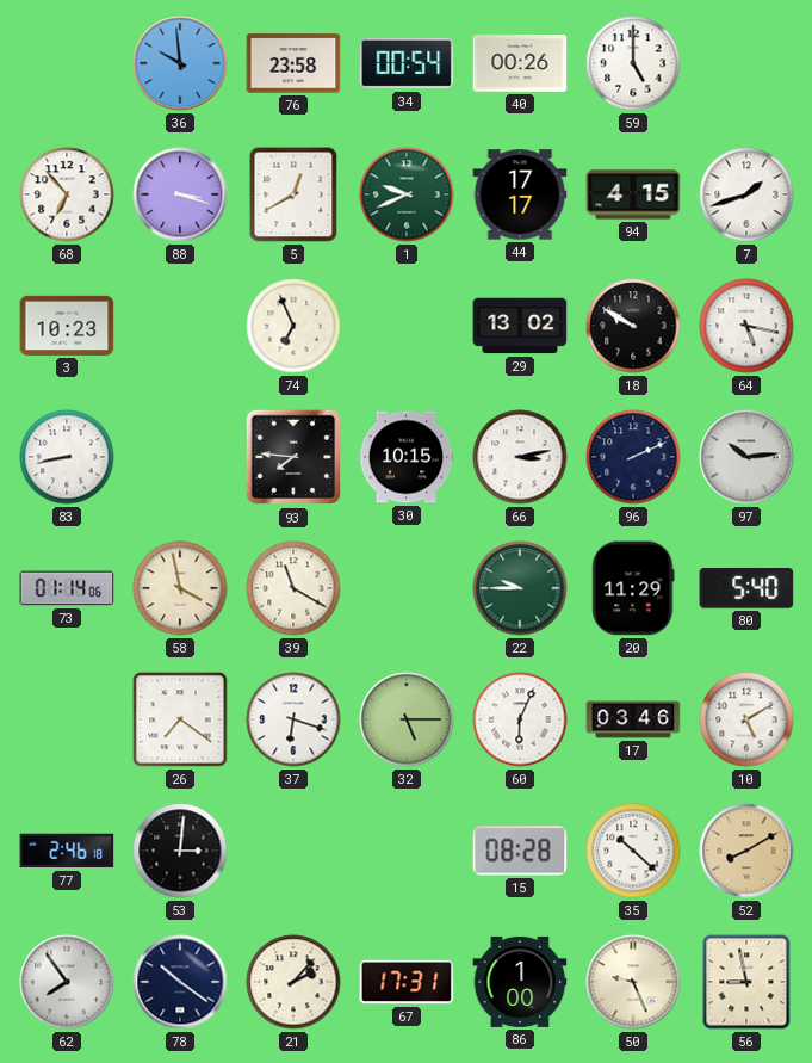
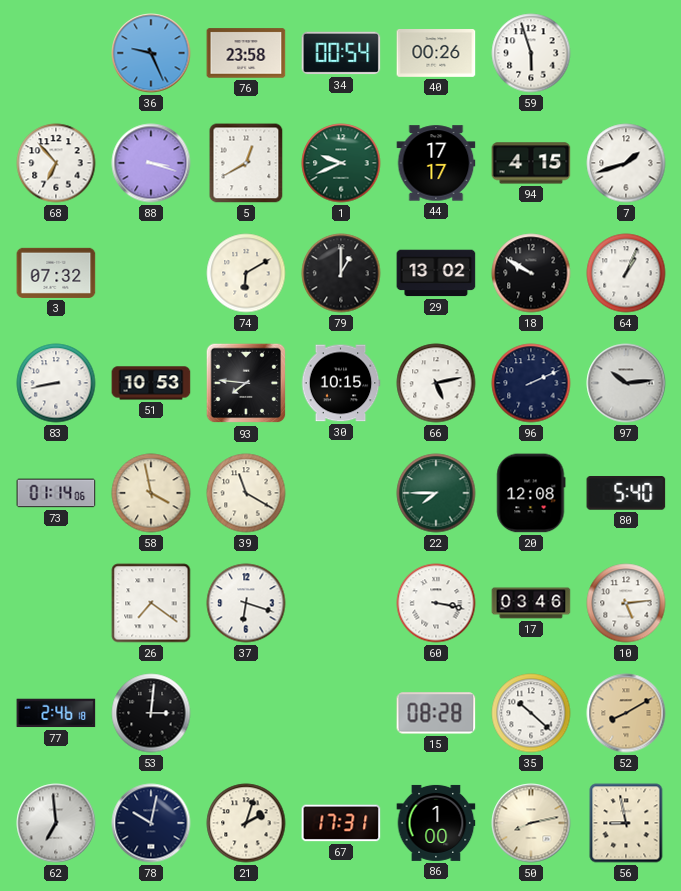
36: 9:59 -> 9:26
59: 5:00 -> 5:57
3: 10:23 -> 07:32
74: 6:56 -> 6:10
79: none -> 1:00
64: 5:17 -> 1:04
51: none -> 10:53
66: 3:13 -> 5:13
22: 9:45 -> 7:45
20: 11:29 -> 12:08
32: 5:15 -> none
60: 6:04 -> 3:17
10: 5:10 -> 5:14
62: 7:54 -> 6:59
78: 10:21 -> 10:02
21: 2:07 -> 2:03
50: 9:26 -> 8:13
